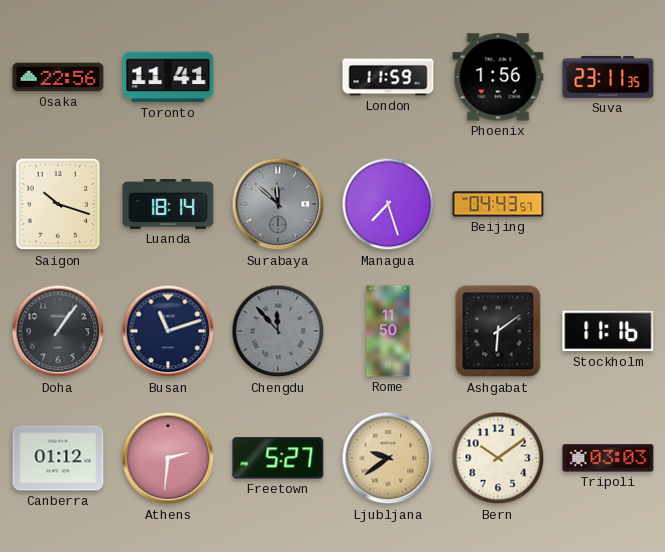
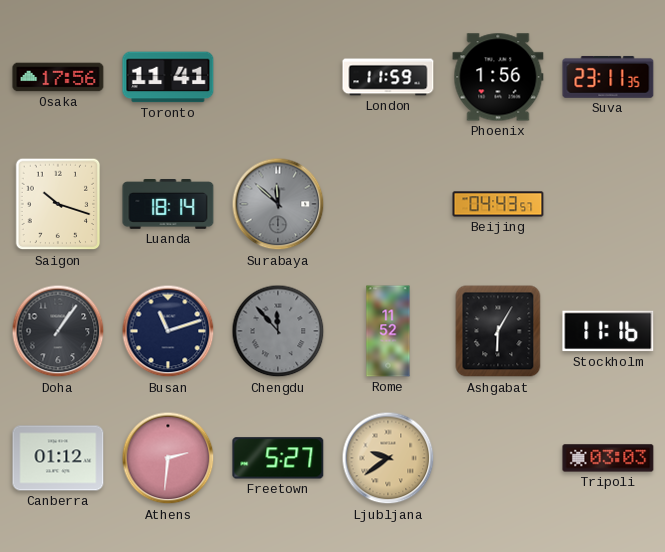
Osaka: 22:56 -> 17:56
Managua: 7:27 -> none
Rome: 11:50 -> 11:52
Ashgabat: 6:09 -> 6:05
Bern: 10:09 -> none
